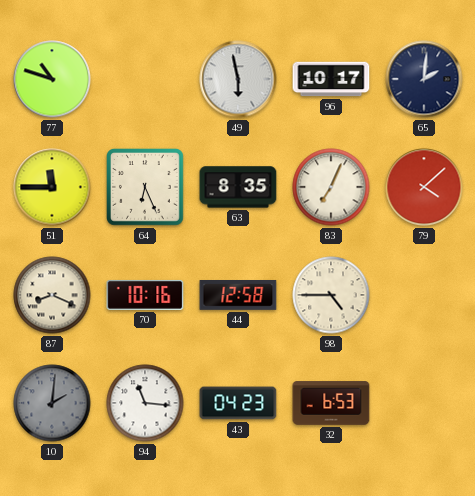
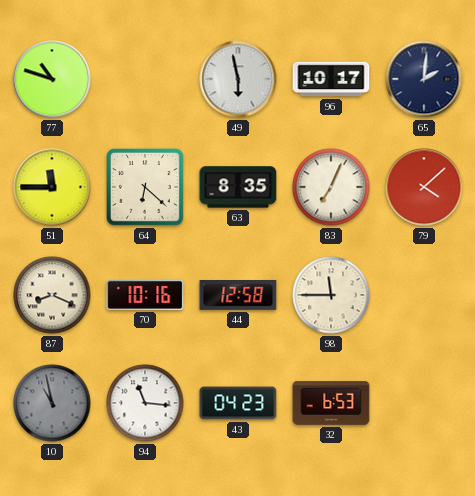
64: 6:26 -> 6:22
98: 4:45 -> 11:45
10: 2:01 -> 10:58
